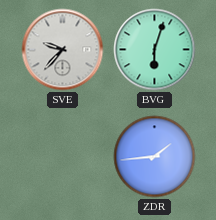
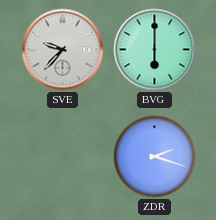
BVG: 6:03 -> 6:00
ZDR: 1:44 -> 2:18
